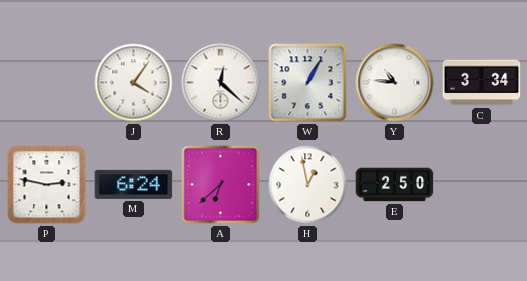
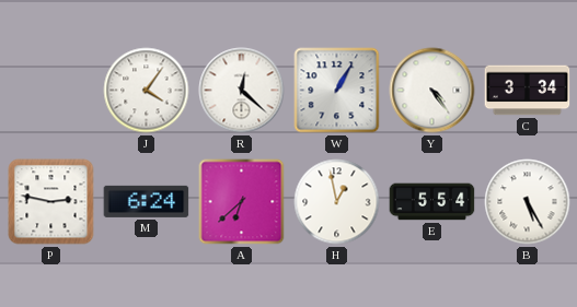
Y: 10:46 -> 4:24
E: 2:50 -> 5:54
B: none -> 5:25
